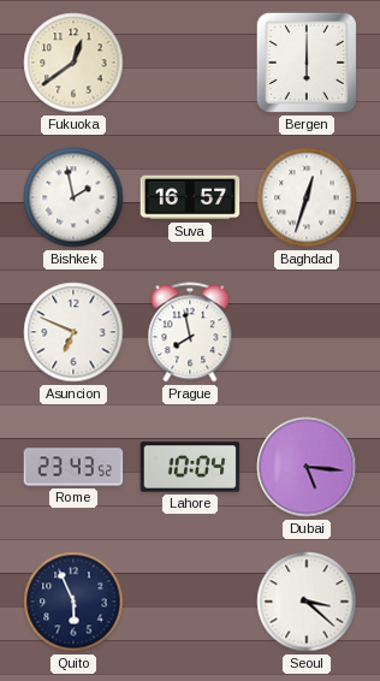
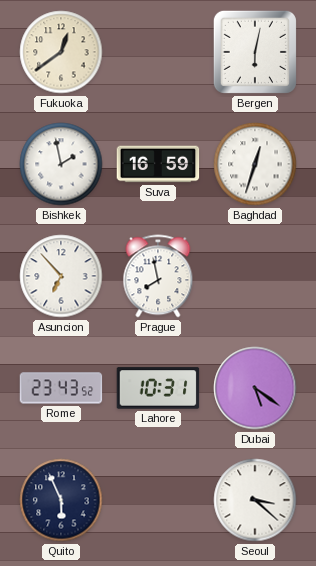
Bergen: 6:00 -> 6:02
Suva: 16:57 -> 16:59
Asuncion: 6:49 -> 6:53
Lahore: 10:04 -> 10:31
Dubai: 5:16 -> 5:21
